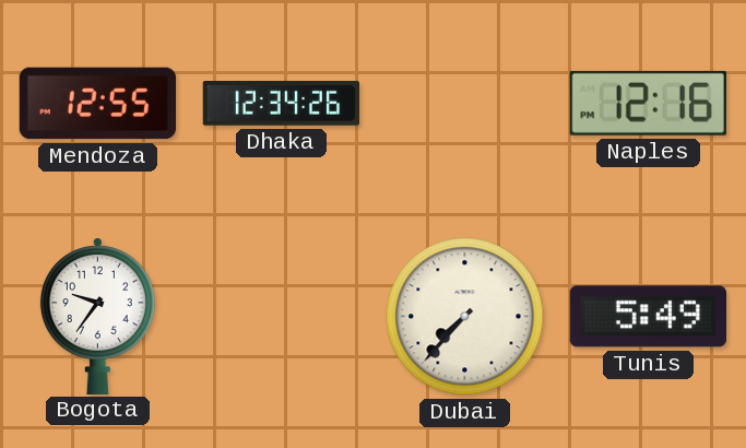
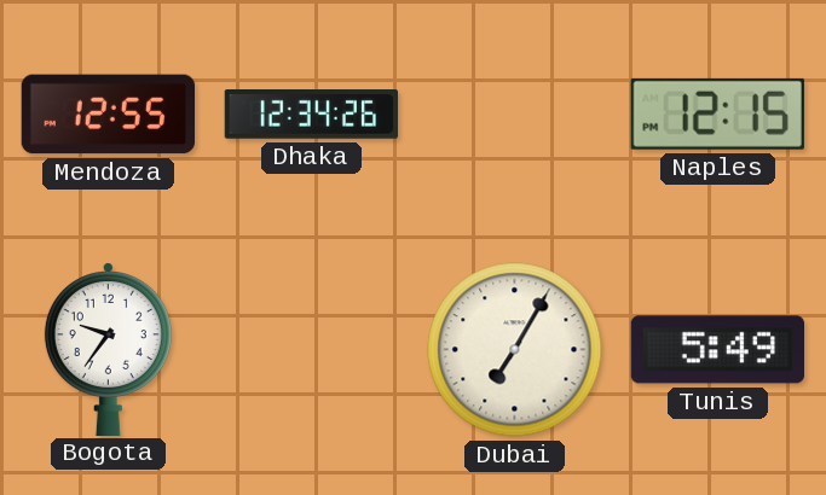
Naples: 12:16 -> 12:15
Dubai: 7:37 -> 7:05
